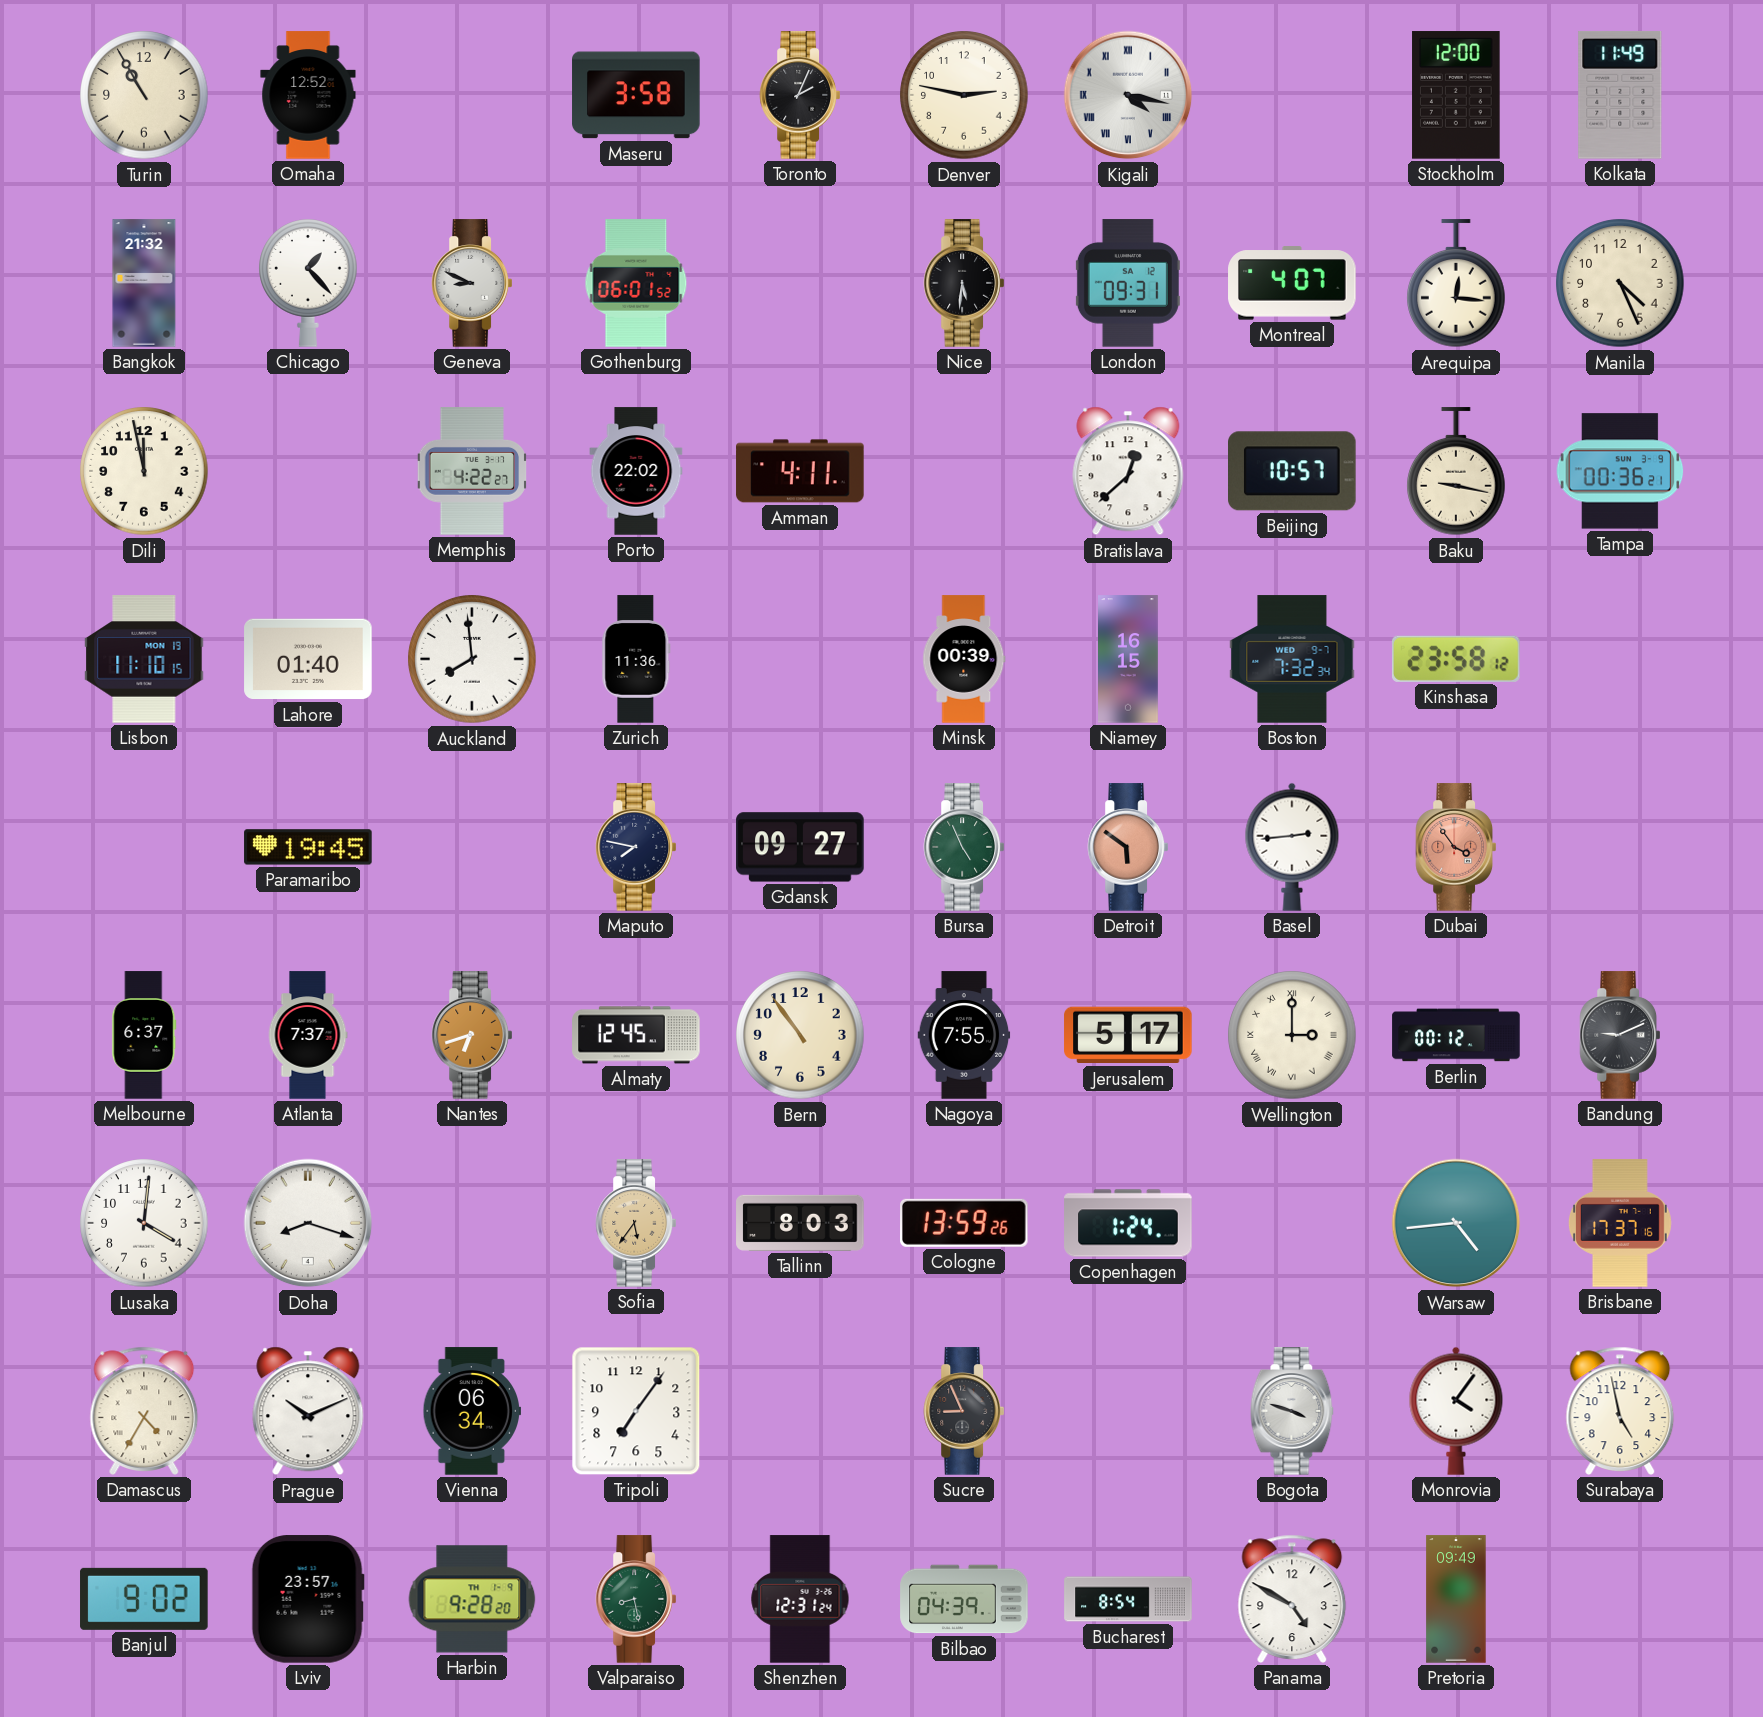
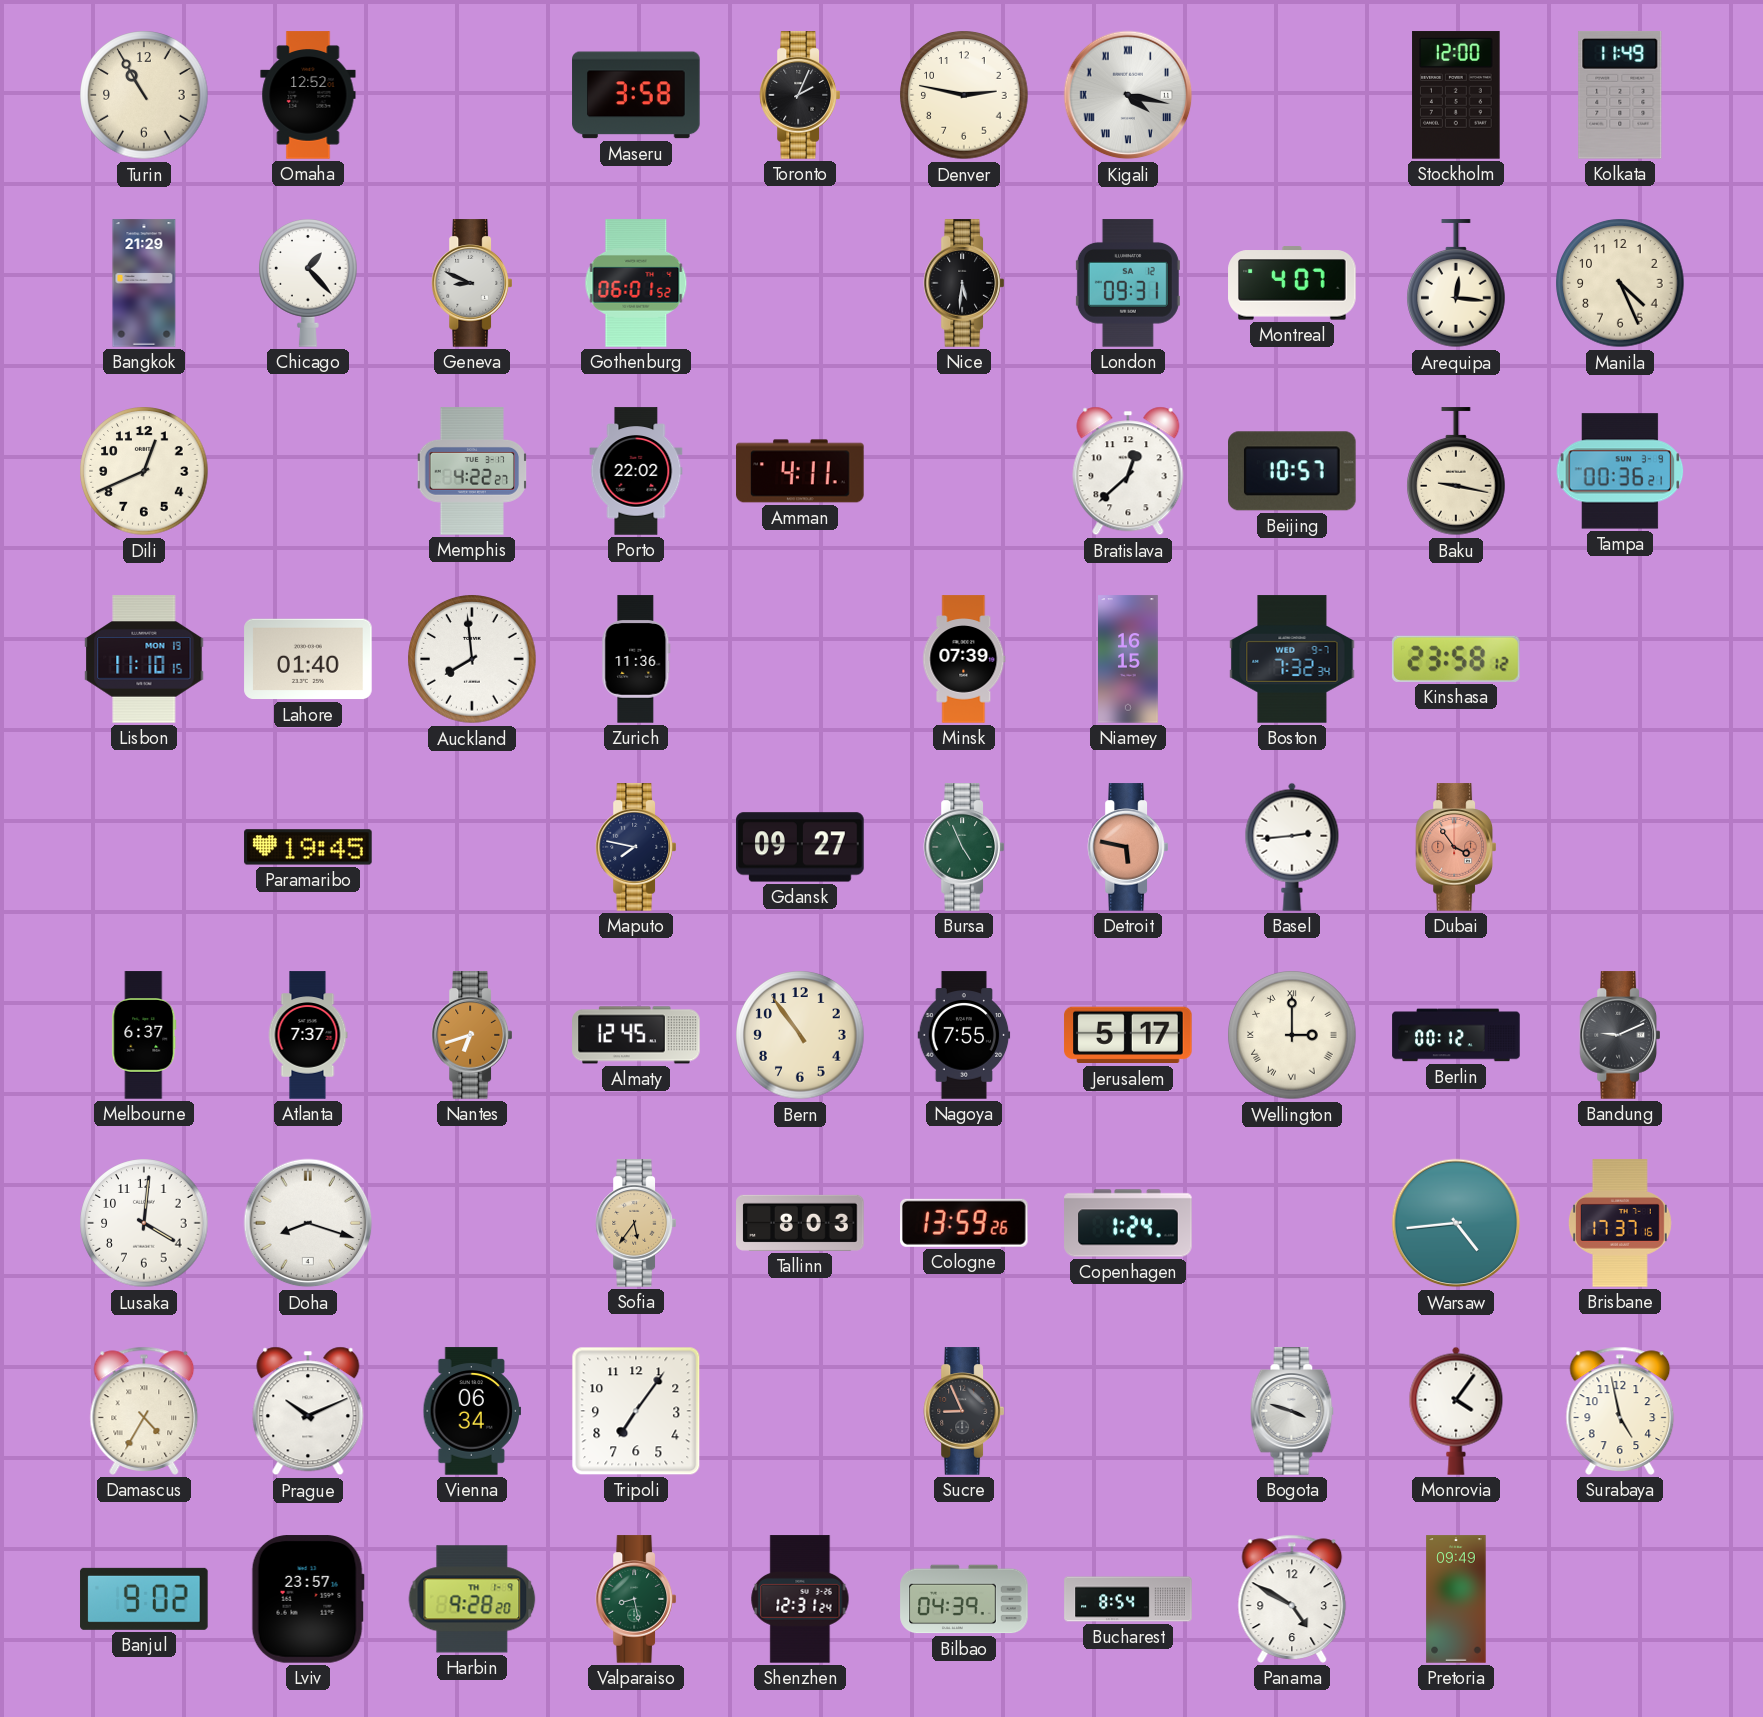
Bangkok: 21:32 -> 21:29
Dili: 11:58 -> 12:41
Minsk: 00:39 -> 07:39
Detroit: 5:51 -> 5:47
